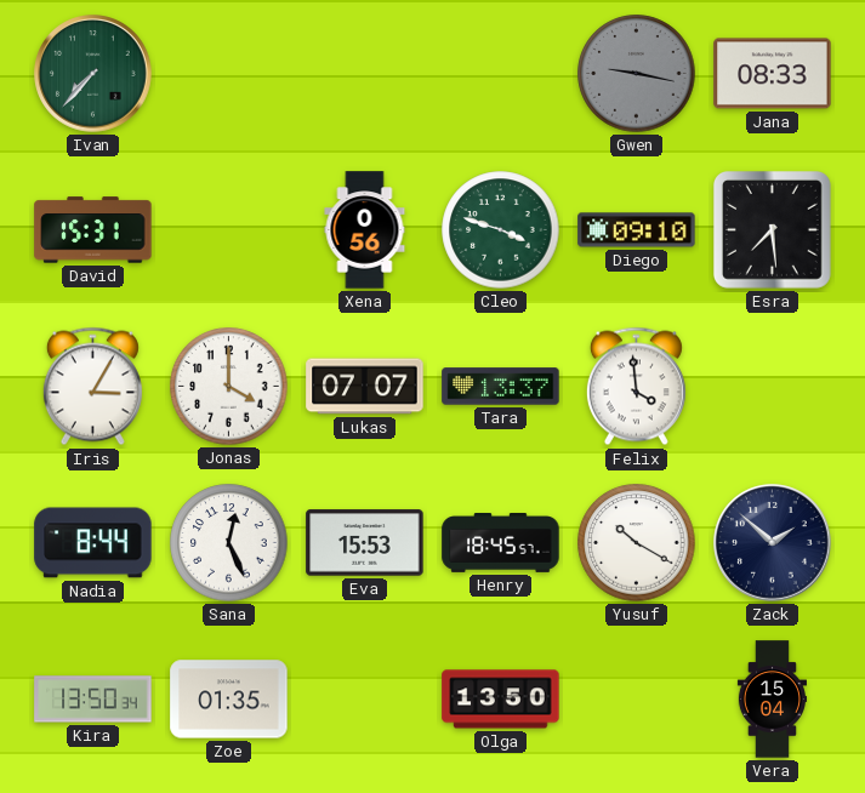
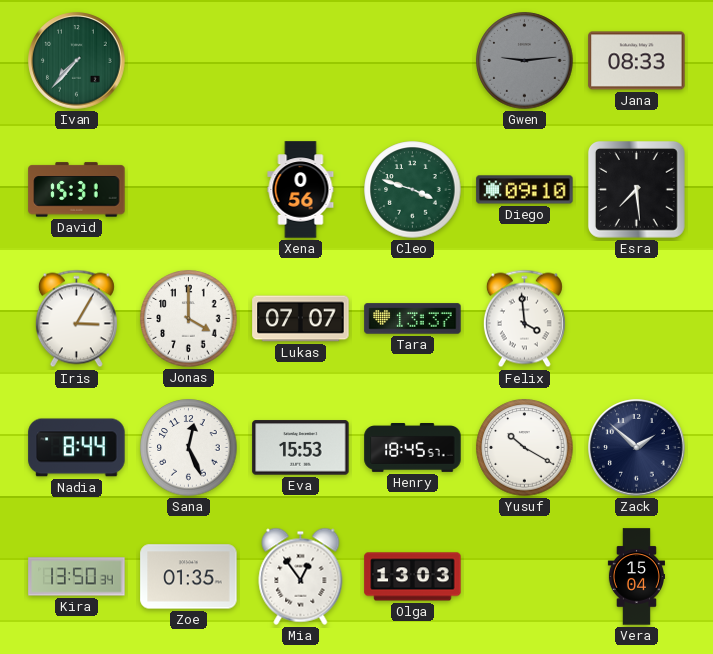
Gwen: 9:17 -> 9:14
Mia: none -> 12:54
Olga: 13:50 -> 13:03
